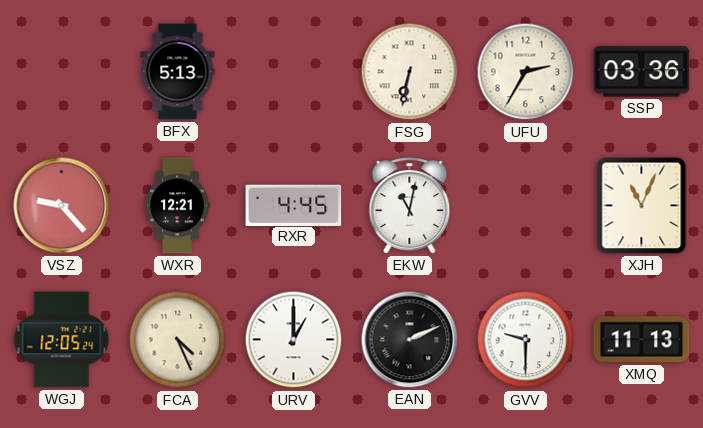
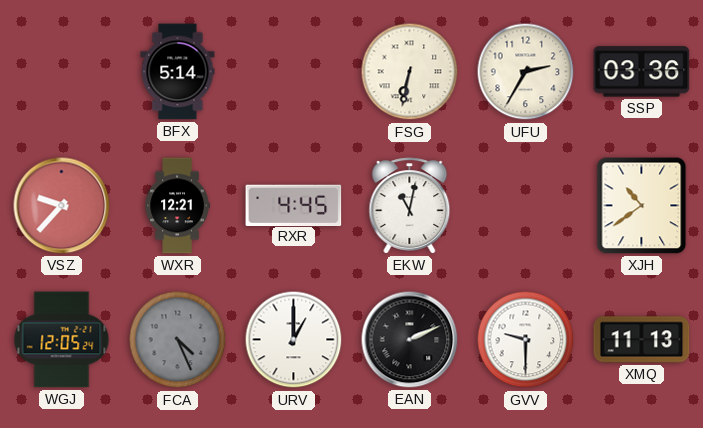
BFX: 5:13 -> 5:14
VSZ: 9:23 -> 9:37
XJH: 11:04 -> 10:39
FCA dial: cream -> grey
